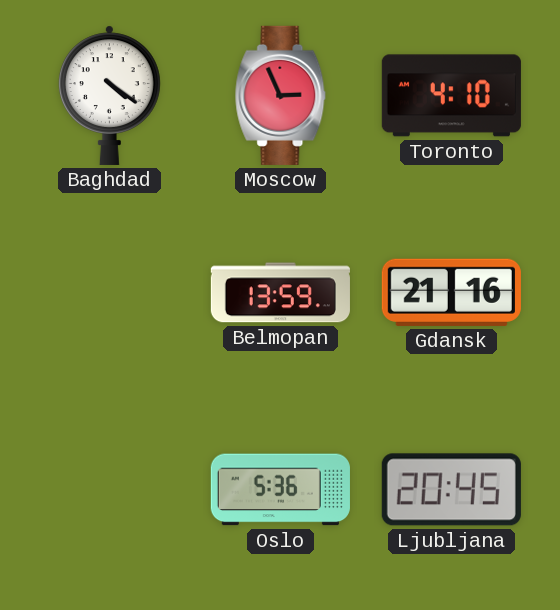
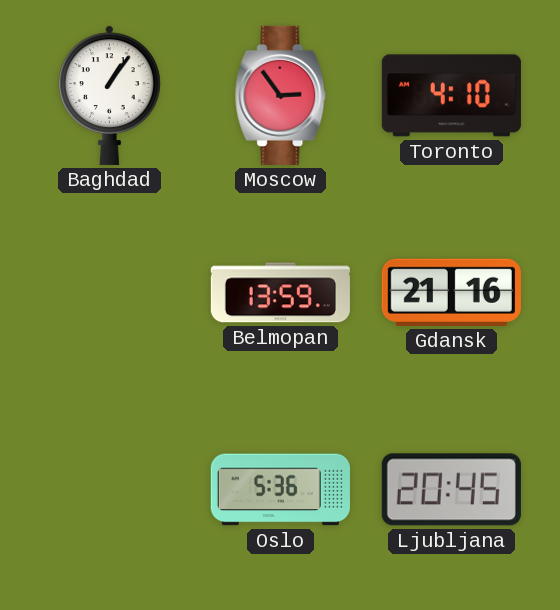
Baghdad: 4:21 -> 1:06
Moscow: 2:56 -> 2:54
